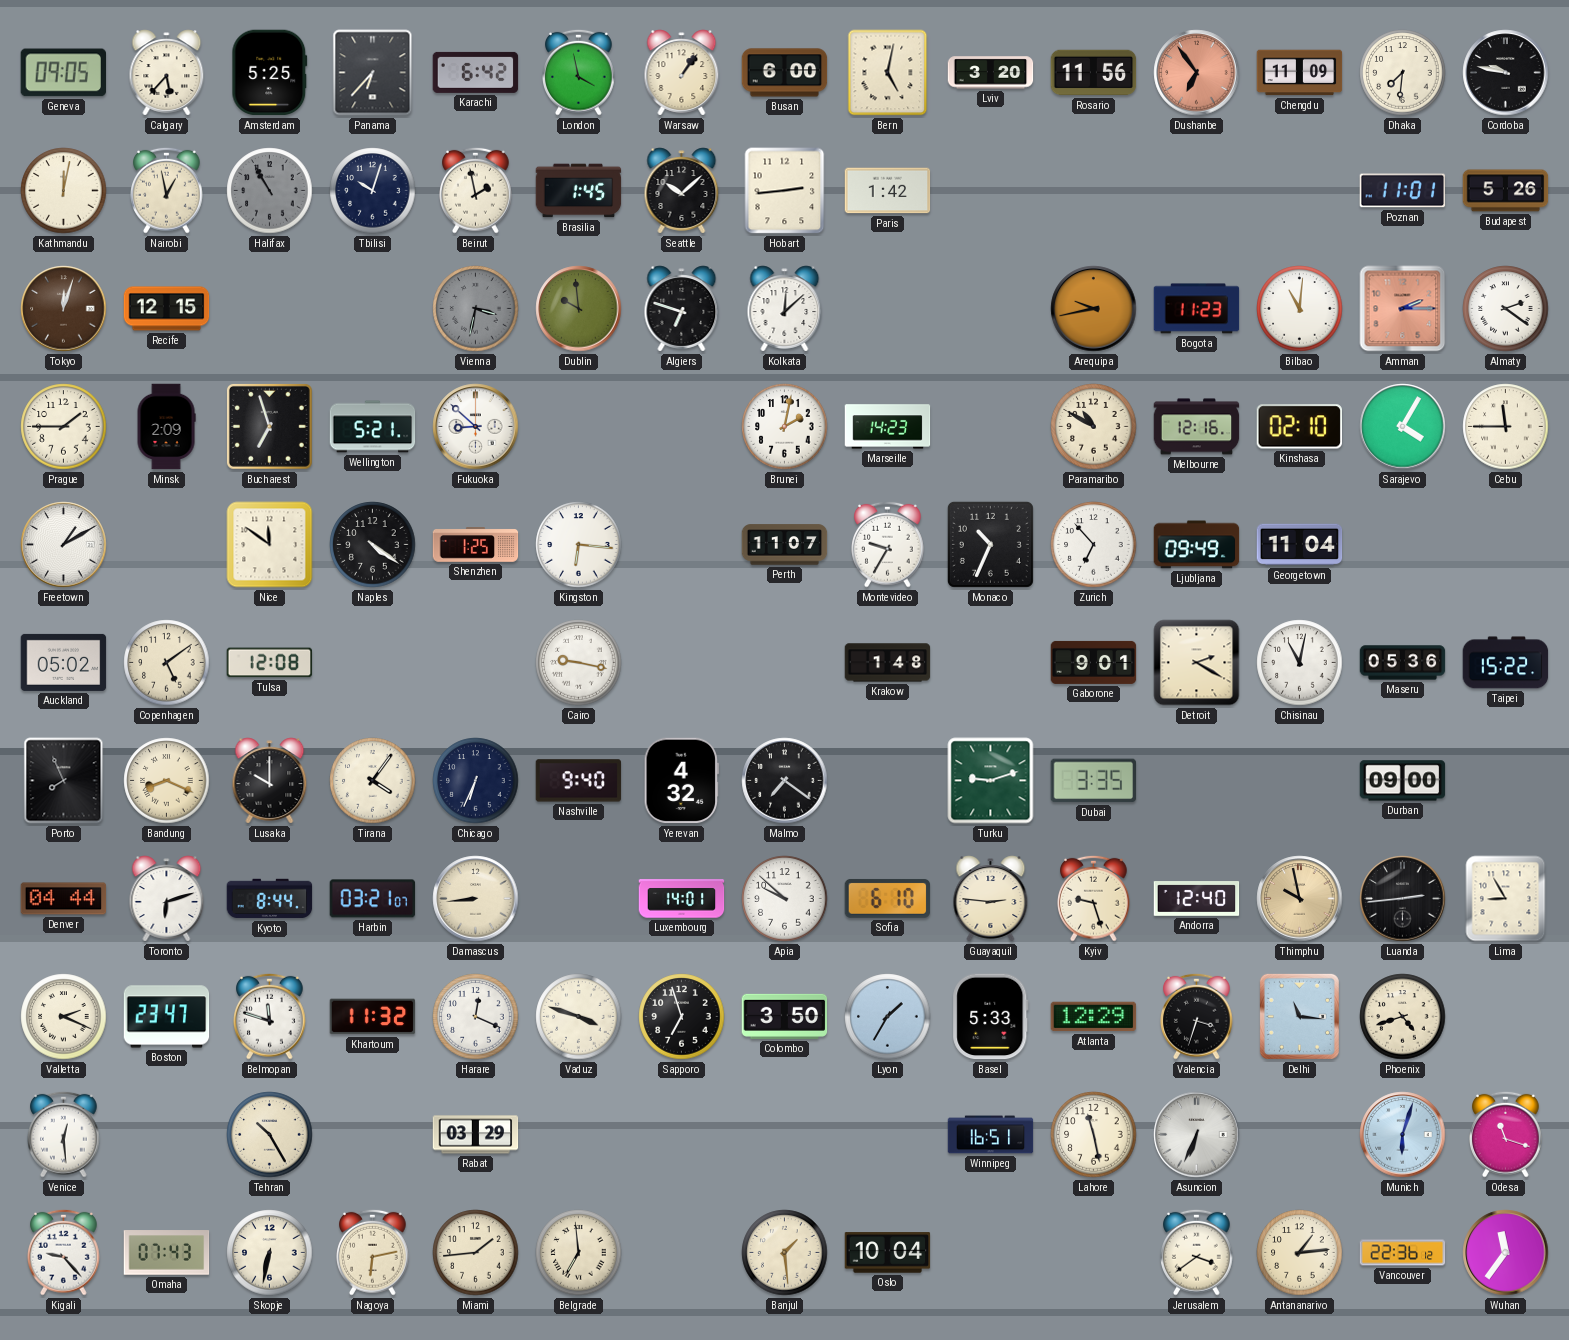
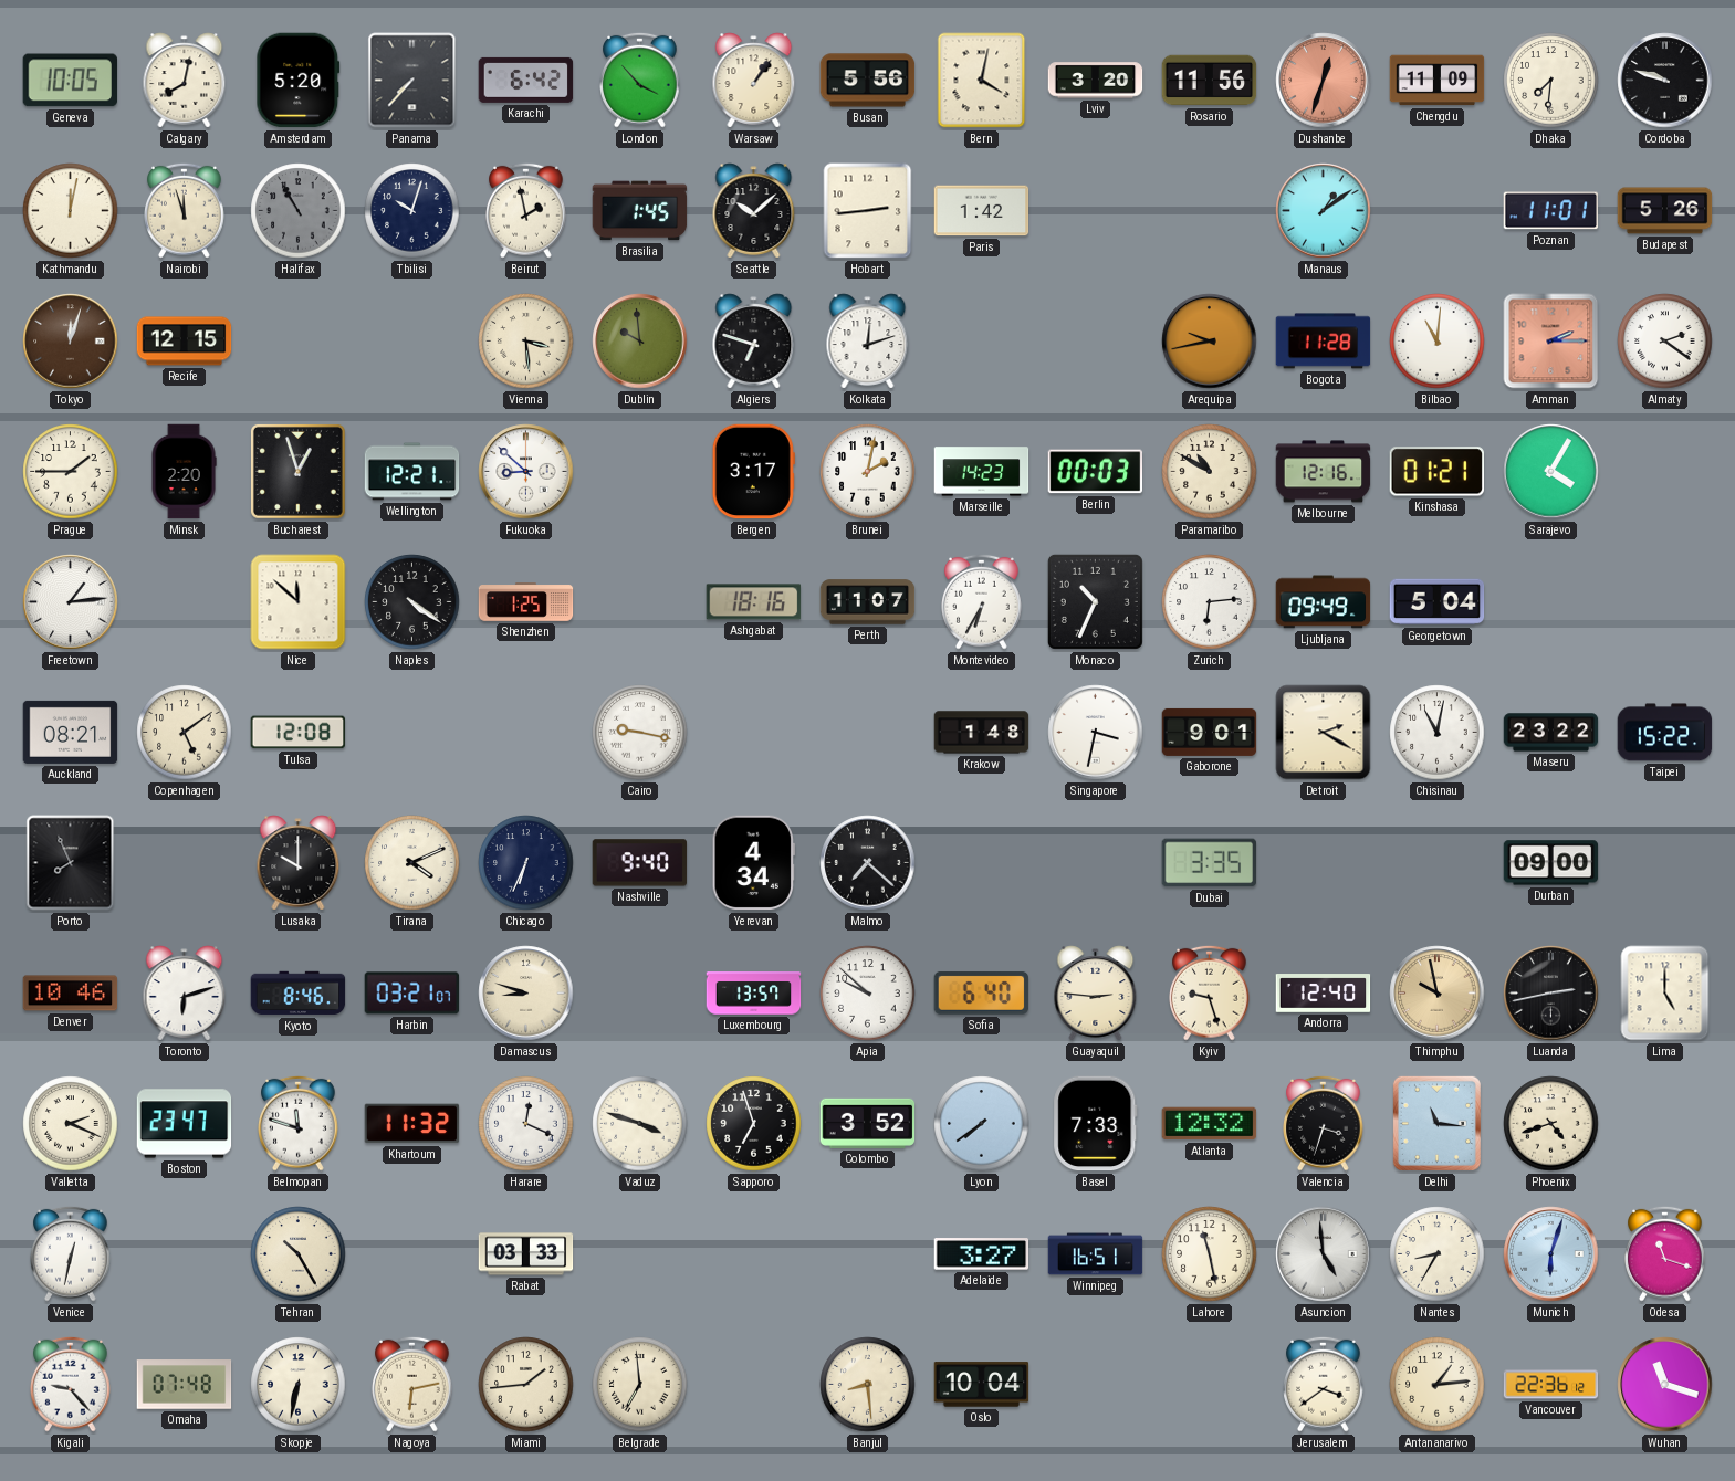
Geneva: 09:05 -> 10:05
Calgary: 5:37 -> 8:02
Amsterdam: 5:25 -> 5:20
Panama: 6:37 -> 7:37
London: 3:58 -> 3:53
Busan: 6:00 -> 5:56
Bern: 5:02 -> 4:02
Dushanbe: 6:54 -> 12:33
Cordoba: 9:47 -> 9:48
Nairobi: 12:58 -> 11:57
Manaus: none -> 1:09
Vienna: 3:32 -> 3:29
Vienna dial: grey -> cream
Kolkata: 12:08 -> 12:12
Bogota: 11:23 -> 11:28
Minsk: 2:09 -> 2:20
Bucharest: 6:57 -> 12:57
Wellington: 5:21 -> 12:21
Bergen: none -> 3:17
Berlin: none -> 00:03
Kinshasa: 02:10 -> 01:21
Cebu: 11:45 -> none
Freetown: 1:10 -> 1:14
Nice: 11:51 -> 11:52
Kingston: 6:16 -> none
Ashgabat: none -> 18:16
Montevideo: 9:35 -> 6:35
Zurich: 6:53 -> 6:14
Georgetown: 11:04 -> 5:04
Auckland: 05:02 -> 08:21
Singapore: none -> 3:32
Maseru: 05:36 -> 23:22
Bandung: 8:19 -> none
Tirana: 4:06 -> 4:11
Yerevan: 4:32 -> 4:34
Malmo: 7:21 -> 7:22
Turku: 9:12 -> none
Denver: 04:44 -> 10:46
Kyoto: 8:44 -> 8:46
Damascus: 8:44 -> 8:48
Luxembourg: 14:01 -> 13:57
Sofia: 6:10 -> 6:40
Luanda: 2:44 -> 2:43
Lima: 8:55 -> 5:00
Colombo: 3:50 -> 3:52
Lyon: 1:35 -> 7:39
Basel: 5:33 -> 7:33
Atlanta: 12:29 -> 12:32
Venice: 12:29 -> 12:32
Rabat: 03:29 -> 03:33
Adelaide: none -> 3:27
Asuncion: 6:34 -> 4:59
Nantes: none -> 8:35
Omaha: 07:43 -> 07:48
Banjul: 1:29 -> 8:29
Wuhan: 11:36 -> 11:18
